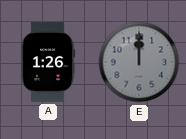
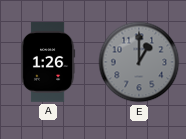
E: 12:00 -> 1:00
